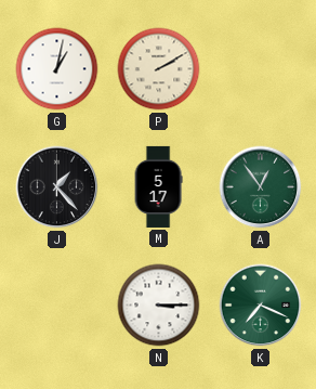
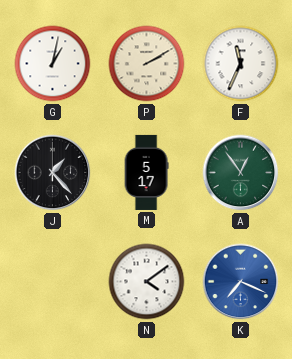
F: none -> 11:34
N: 3:15 -> 4:09
K dial: green -> blue
